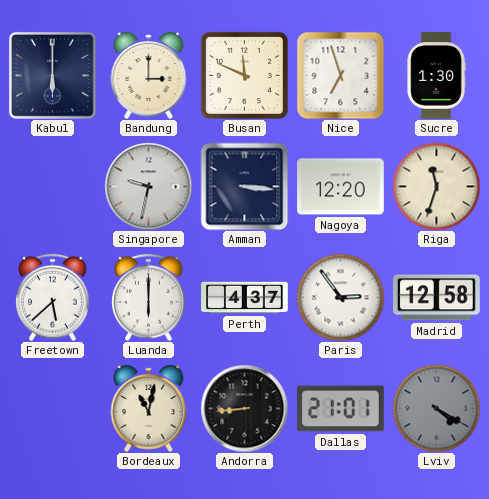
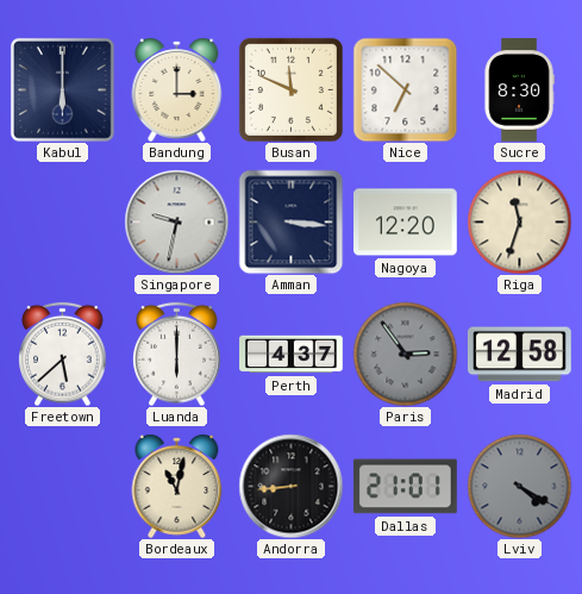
Nice: 6:57 -> 6:52
Sucre: 1:30 -> 8:30
Paris dial: white -> grey
